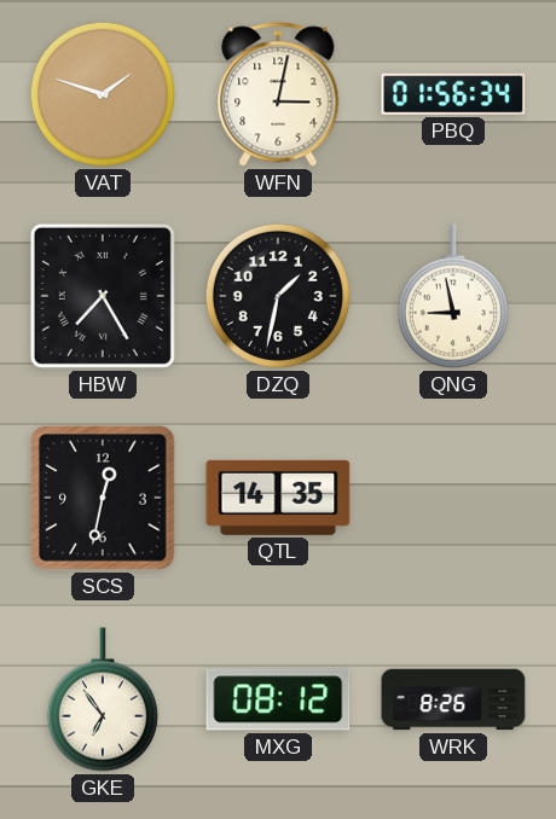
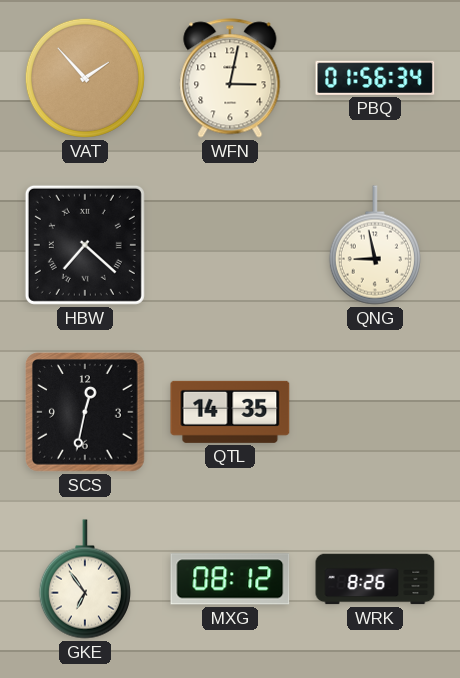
VAT: 1:48 -> 1:53
HBW: 7:25 -> 7:22
DZQ: 1:32 -> none
